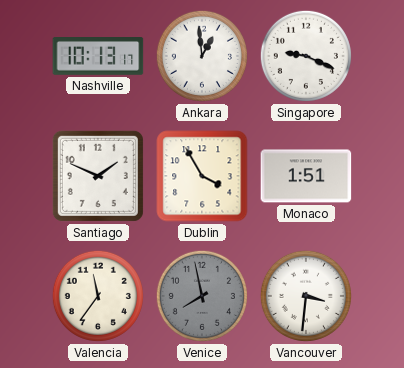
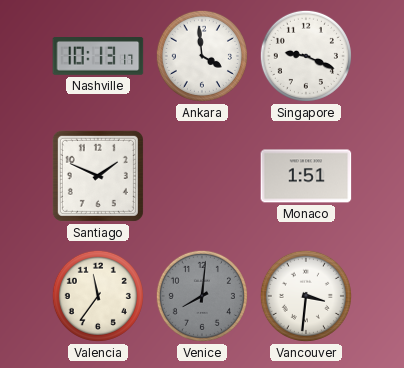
Ankara: 12:59 -> 3:59
Dublin: 3:55 -> none
Venice: 7:58 -> 8:01
